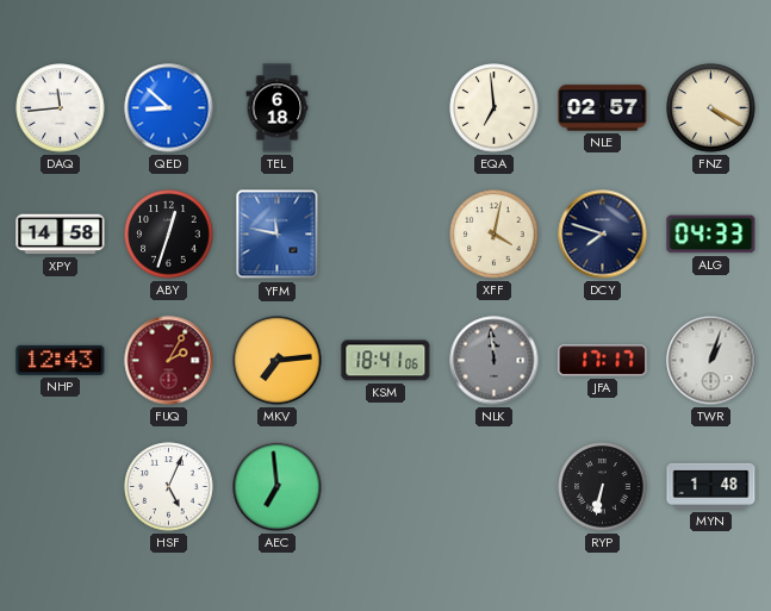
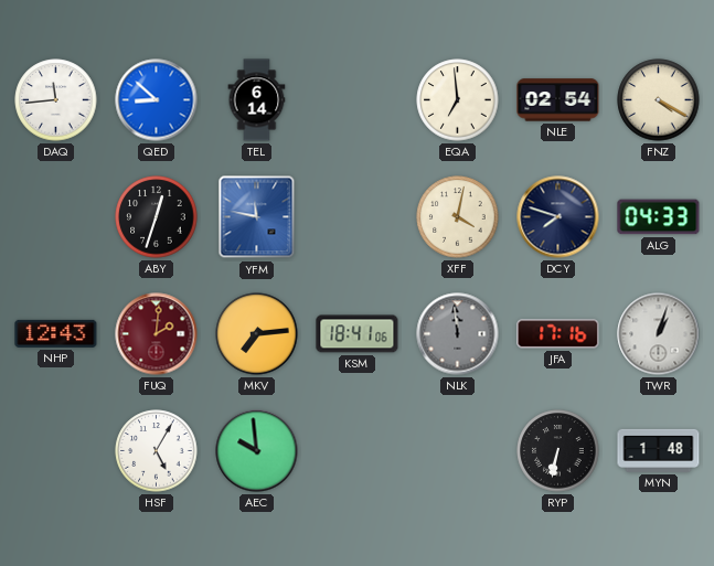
TEL: 6:18 -> 6:14
NLE: 02:57 -> 02:54
XPY: 14:58 -> none
FUQ: 2:05 -> 2:01
JFA: 17:17 -> 17:16
HSF: 5:04 -> 5:05
AEC: 6:59 -> 9:59
